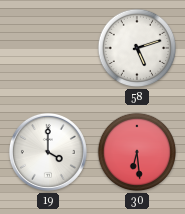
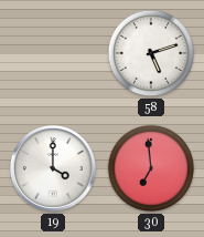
30: 6:29 -> 6:59
